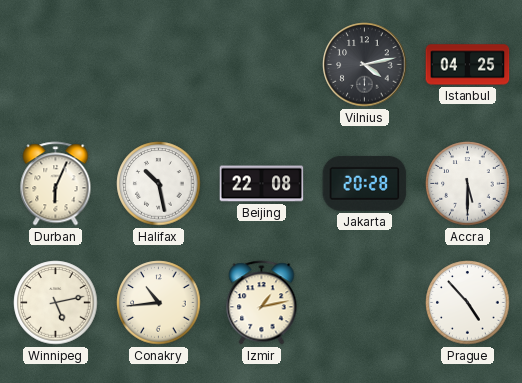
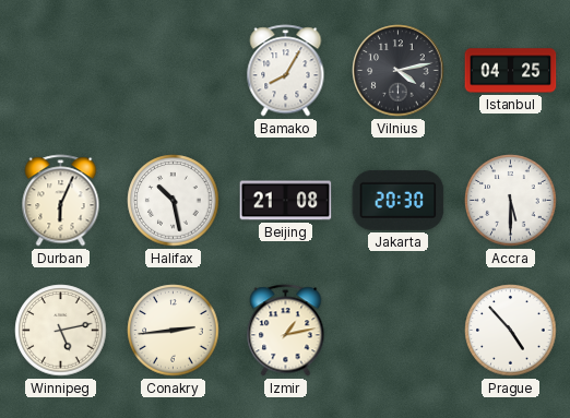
Bamako: none -> 8:05
Beijing: 22:08 -> 21:08
Jakarta: 20:28 -> 20:30
Conakry: 10:44 -> 2:44
